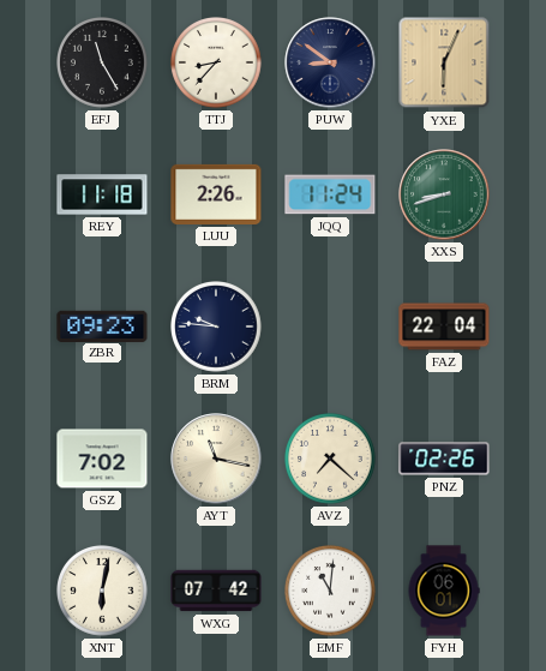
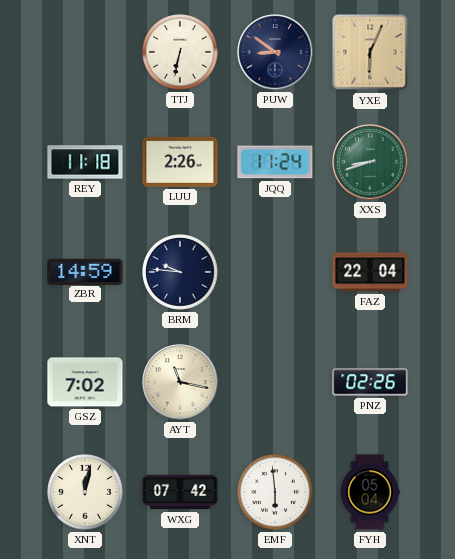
EFJ: 11:25 -> none
TTJ: 8:37 -> 6:32
ZBR: 09:23 -> 14:59
AVZ: 7:22 -> none
XNT: 6:02 -> 12:02
EMF: 11:01 -> 5:59
FYH: 06:01 -> 05:04
